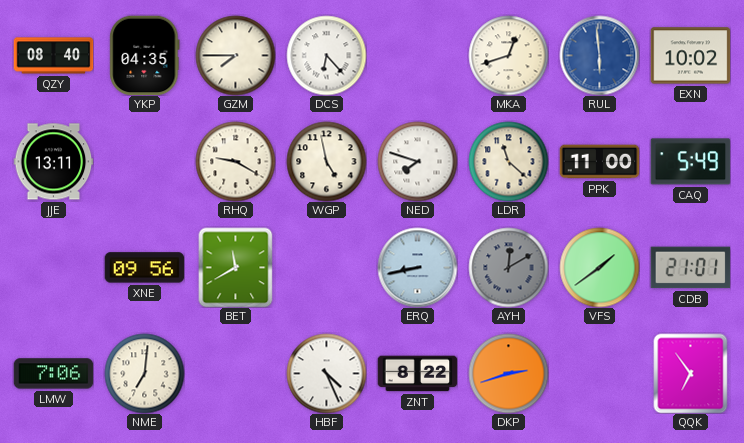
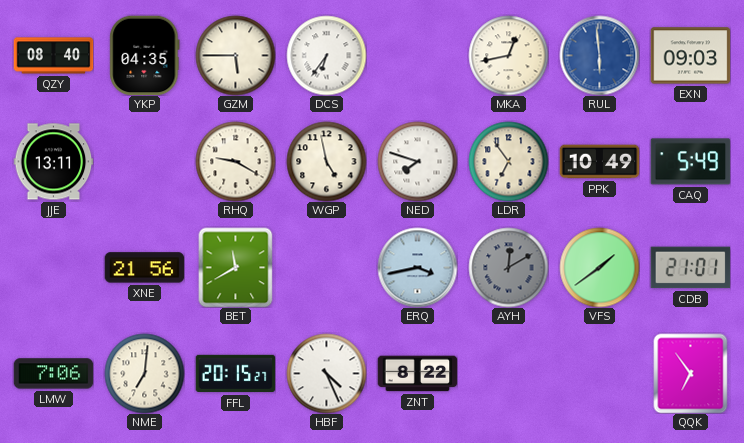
GZM: 7:45 -> 5:45
DCS: 6:23 -> 6:36
MKA: 12:42 -> 12:43
EXN: 10:02 -> 09:03
LDR: 11:22 -> 6:54
PPK: 11:00 -> 10:49
XNE: 09:56 -> 21:56
ERQ: 8:43 -> 3:43
FFL: none -> 20:15
DKP: 2:42 -> none
